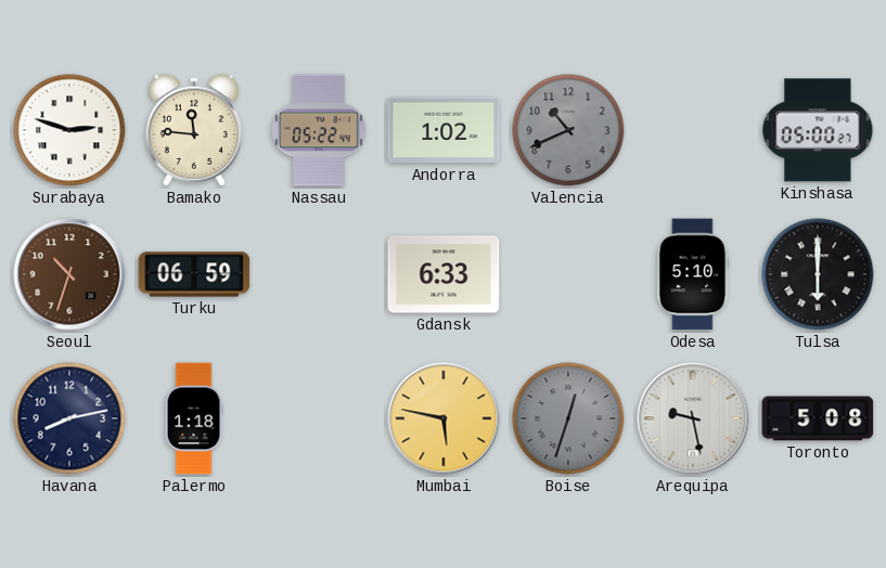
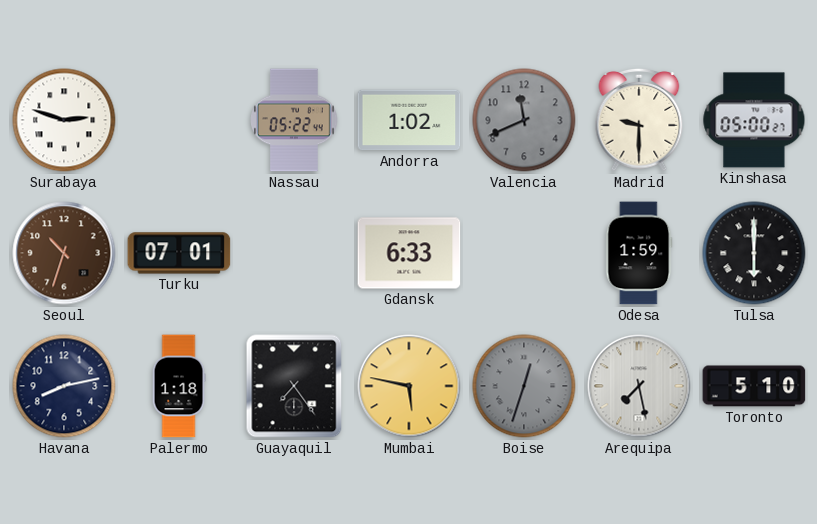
Bamako: 11:46 -> none
Valencia: 10:41 -> 11:41
Madrid: none -> 9:30
Turku: 06:59 -> 07:01
Odesa: 5:10 -> 1:59
Guayaquil: none -> 7:24
Arequipa: 9:28 -> 7:28
Toronto: 5:08 -> 5:10
